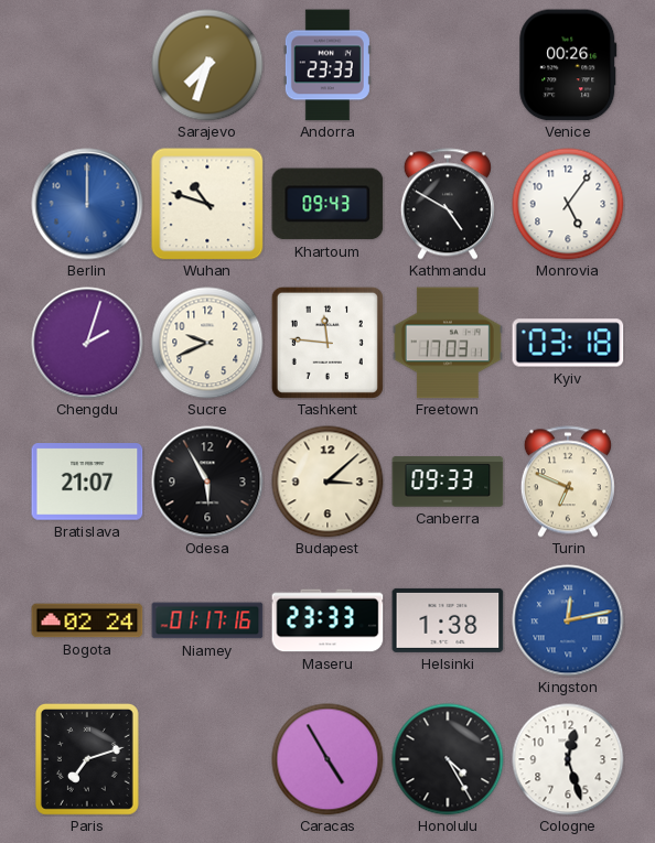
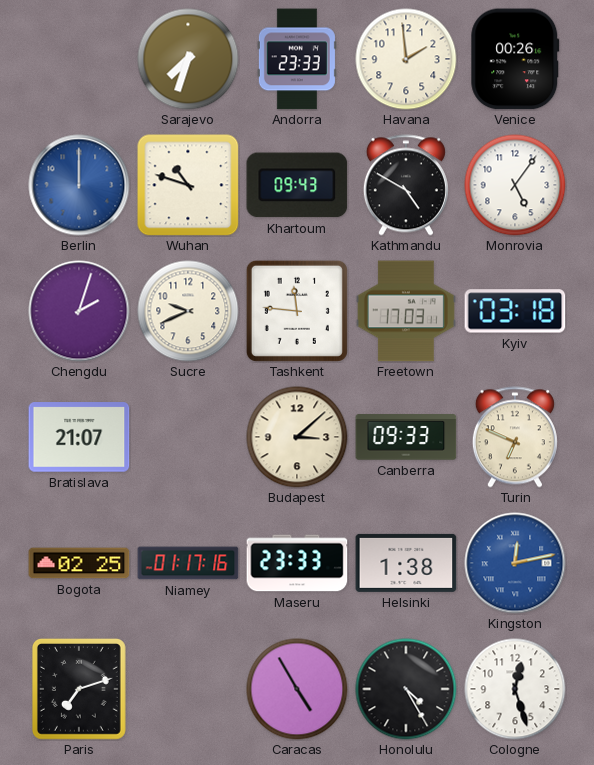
Havana: none -> 1:59
Odesa: 5:55 -> none
Bogota: 02:24 -> 02:25
